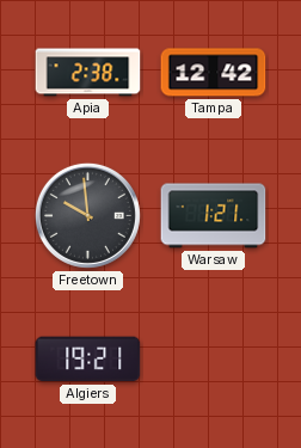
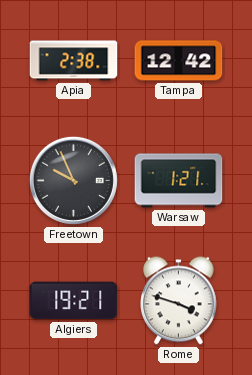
Freetown: 9:59 -> 9:56
Rome: none -> 3:48
